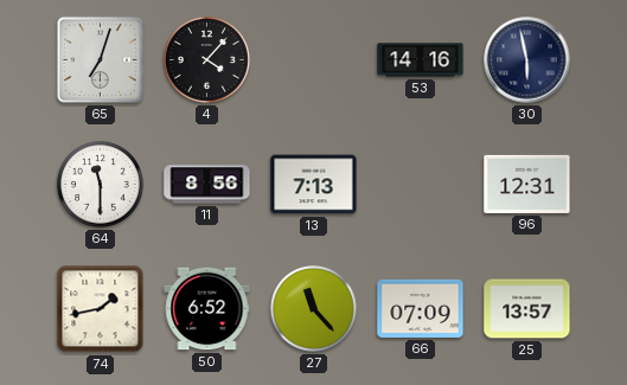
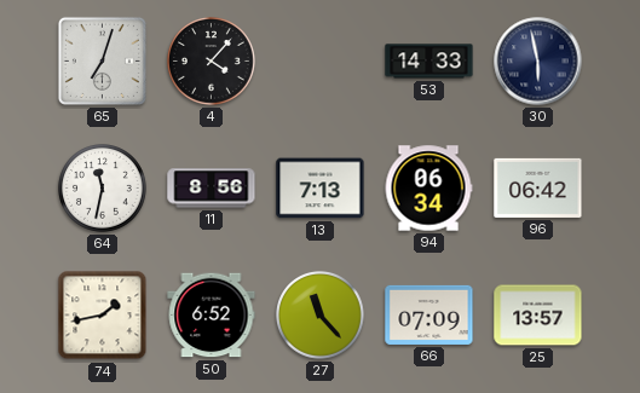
53: 14:16 -> 14:33
64: 11:30 -> 11:32
94: none -> 06:34
96: 12:31 -> 06:42
